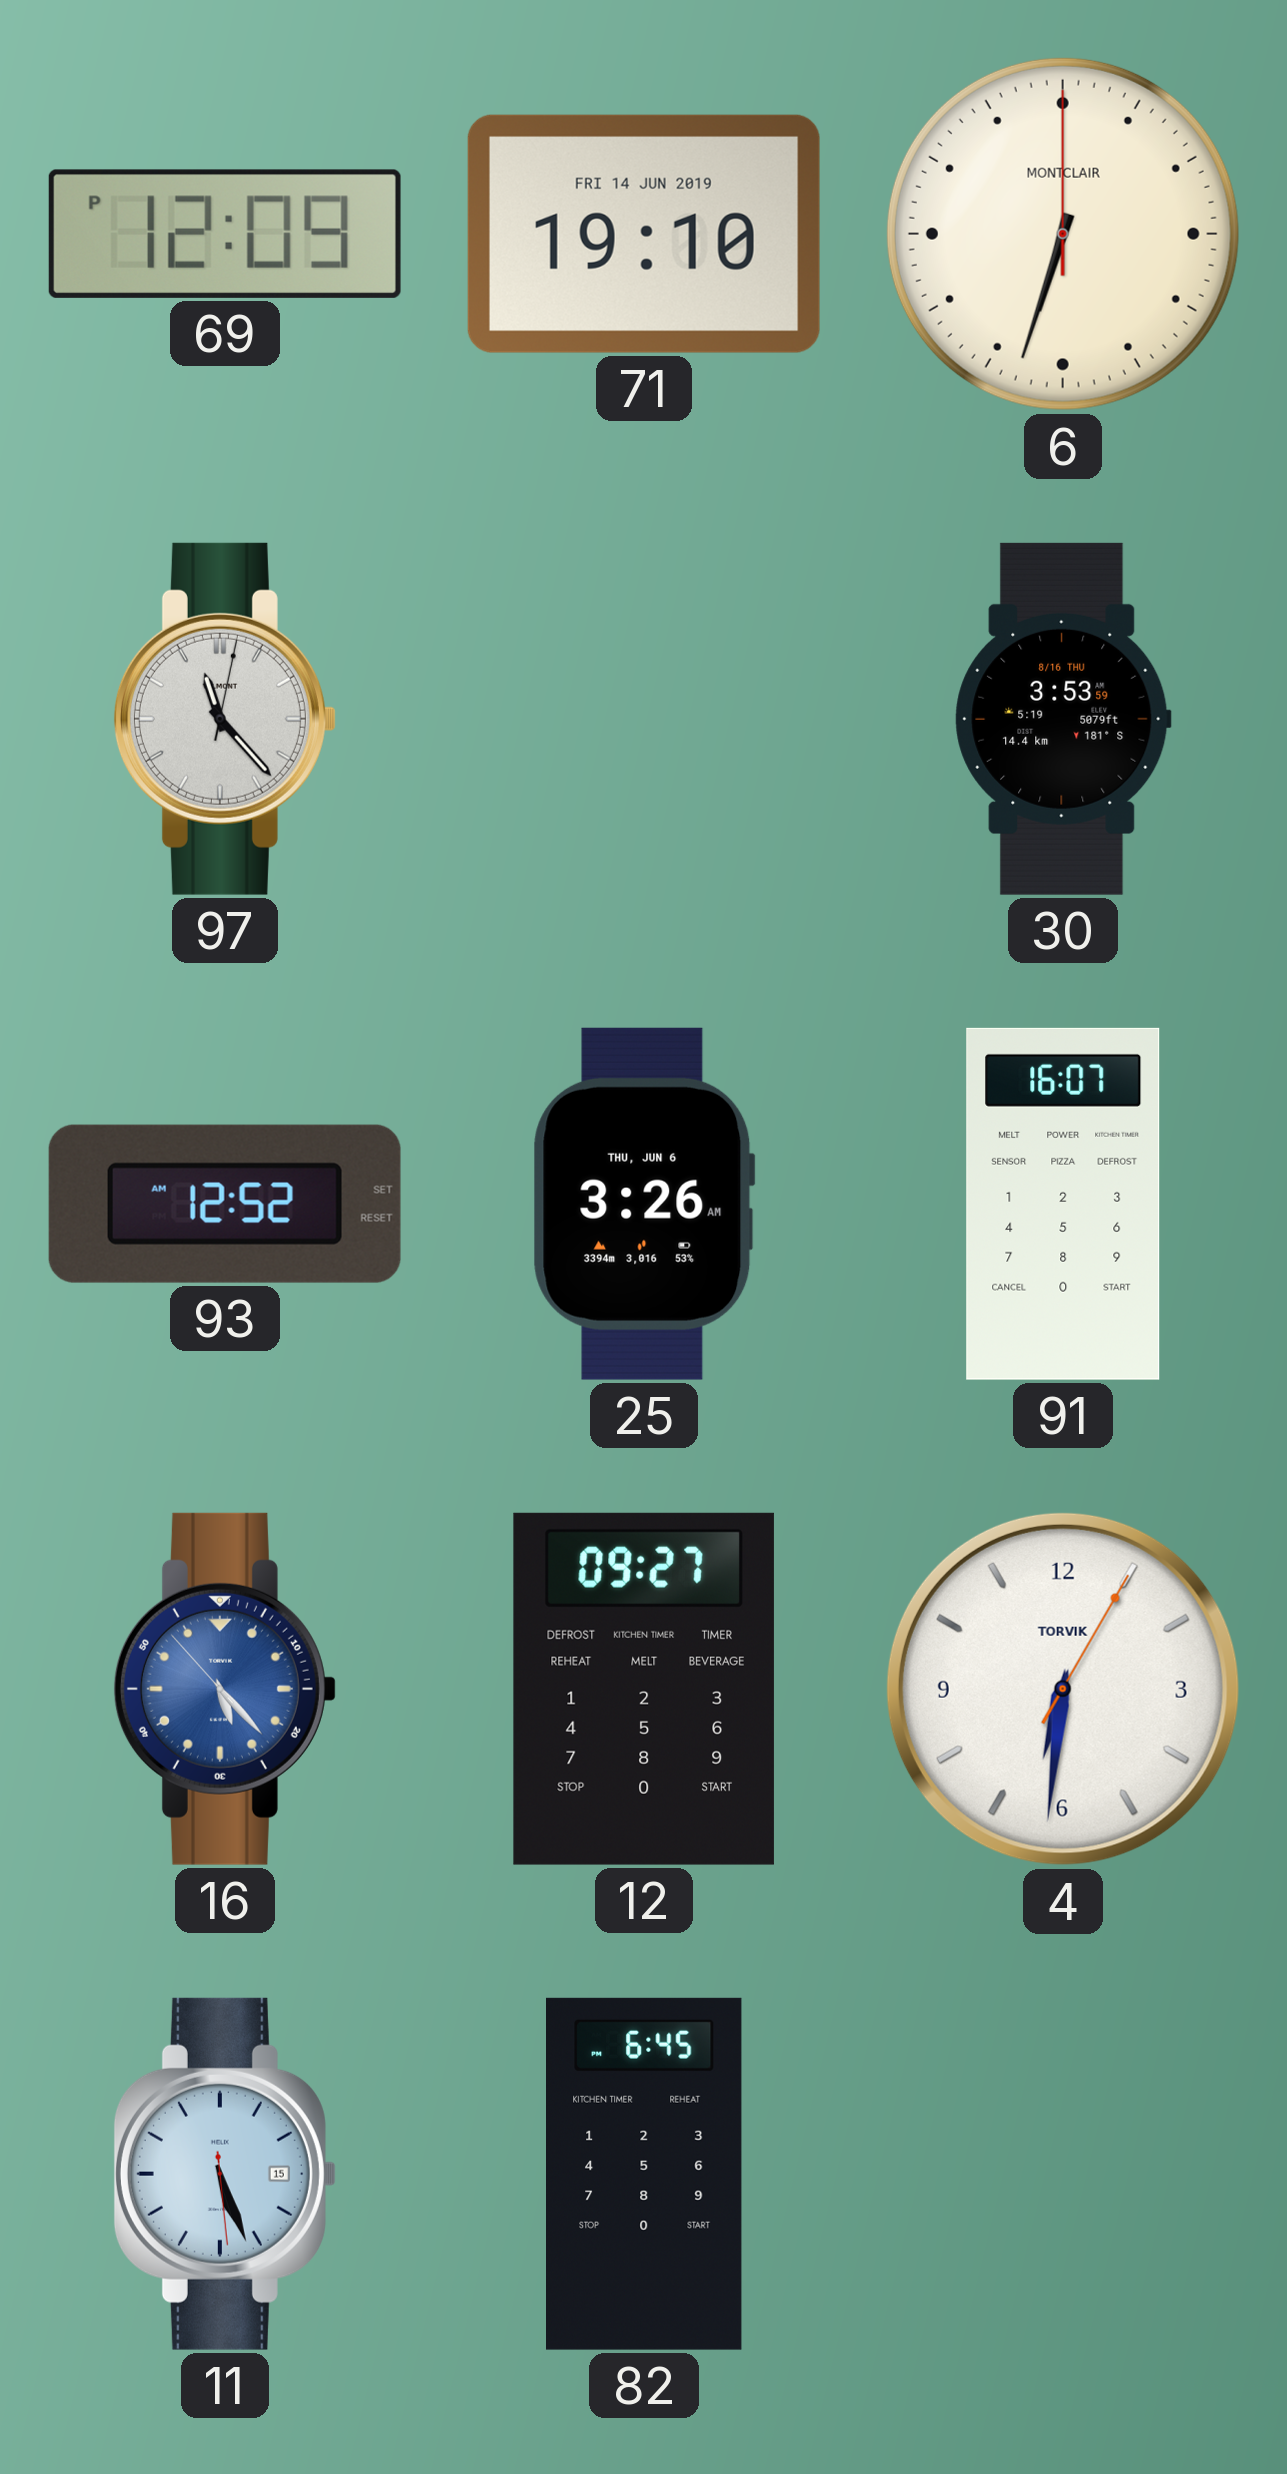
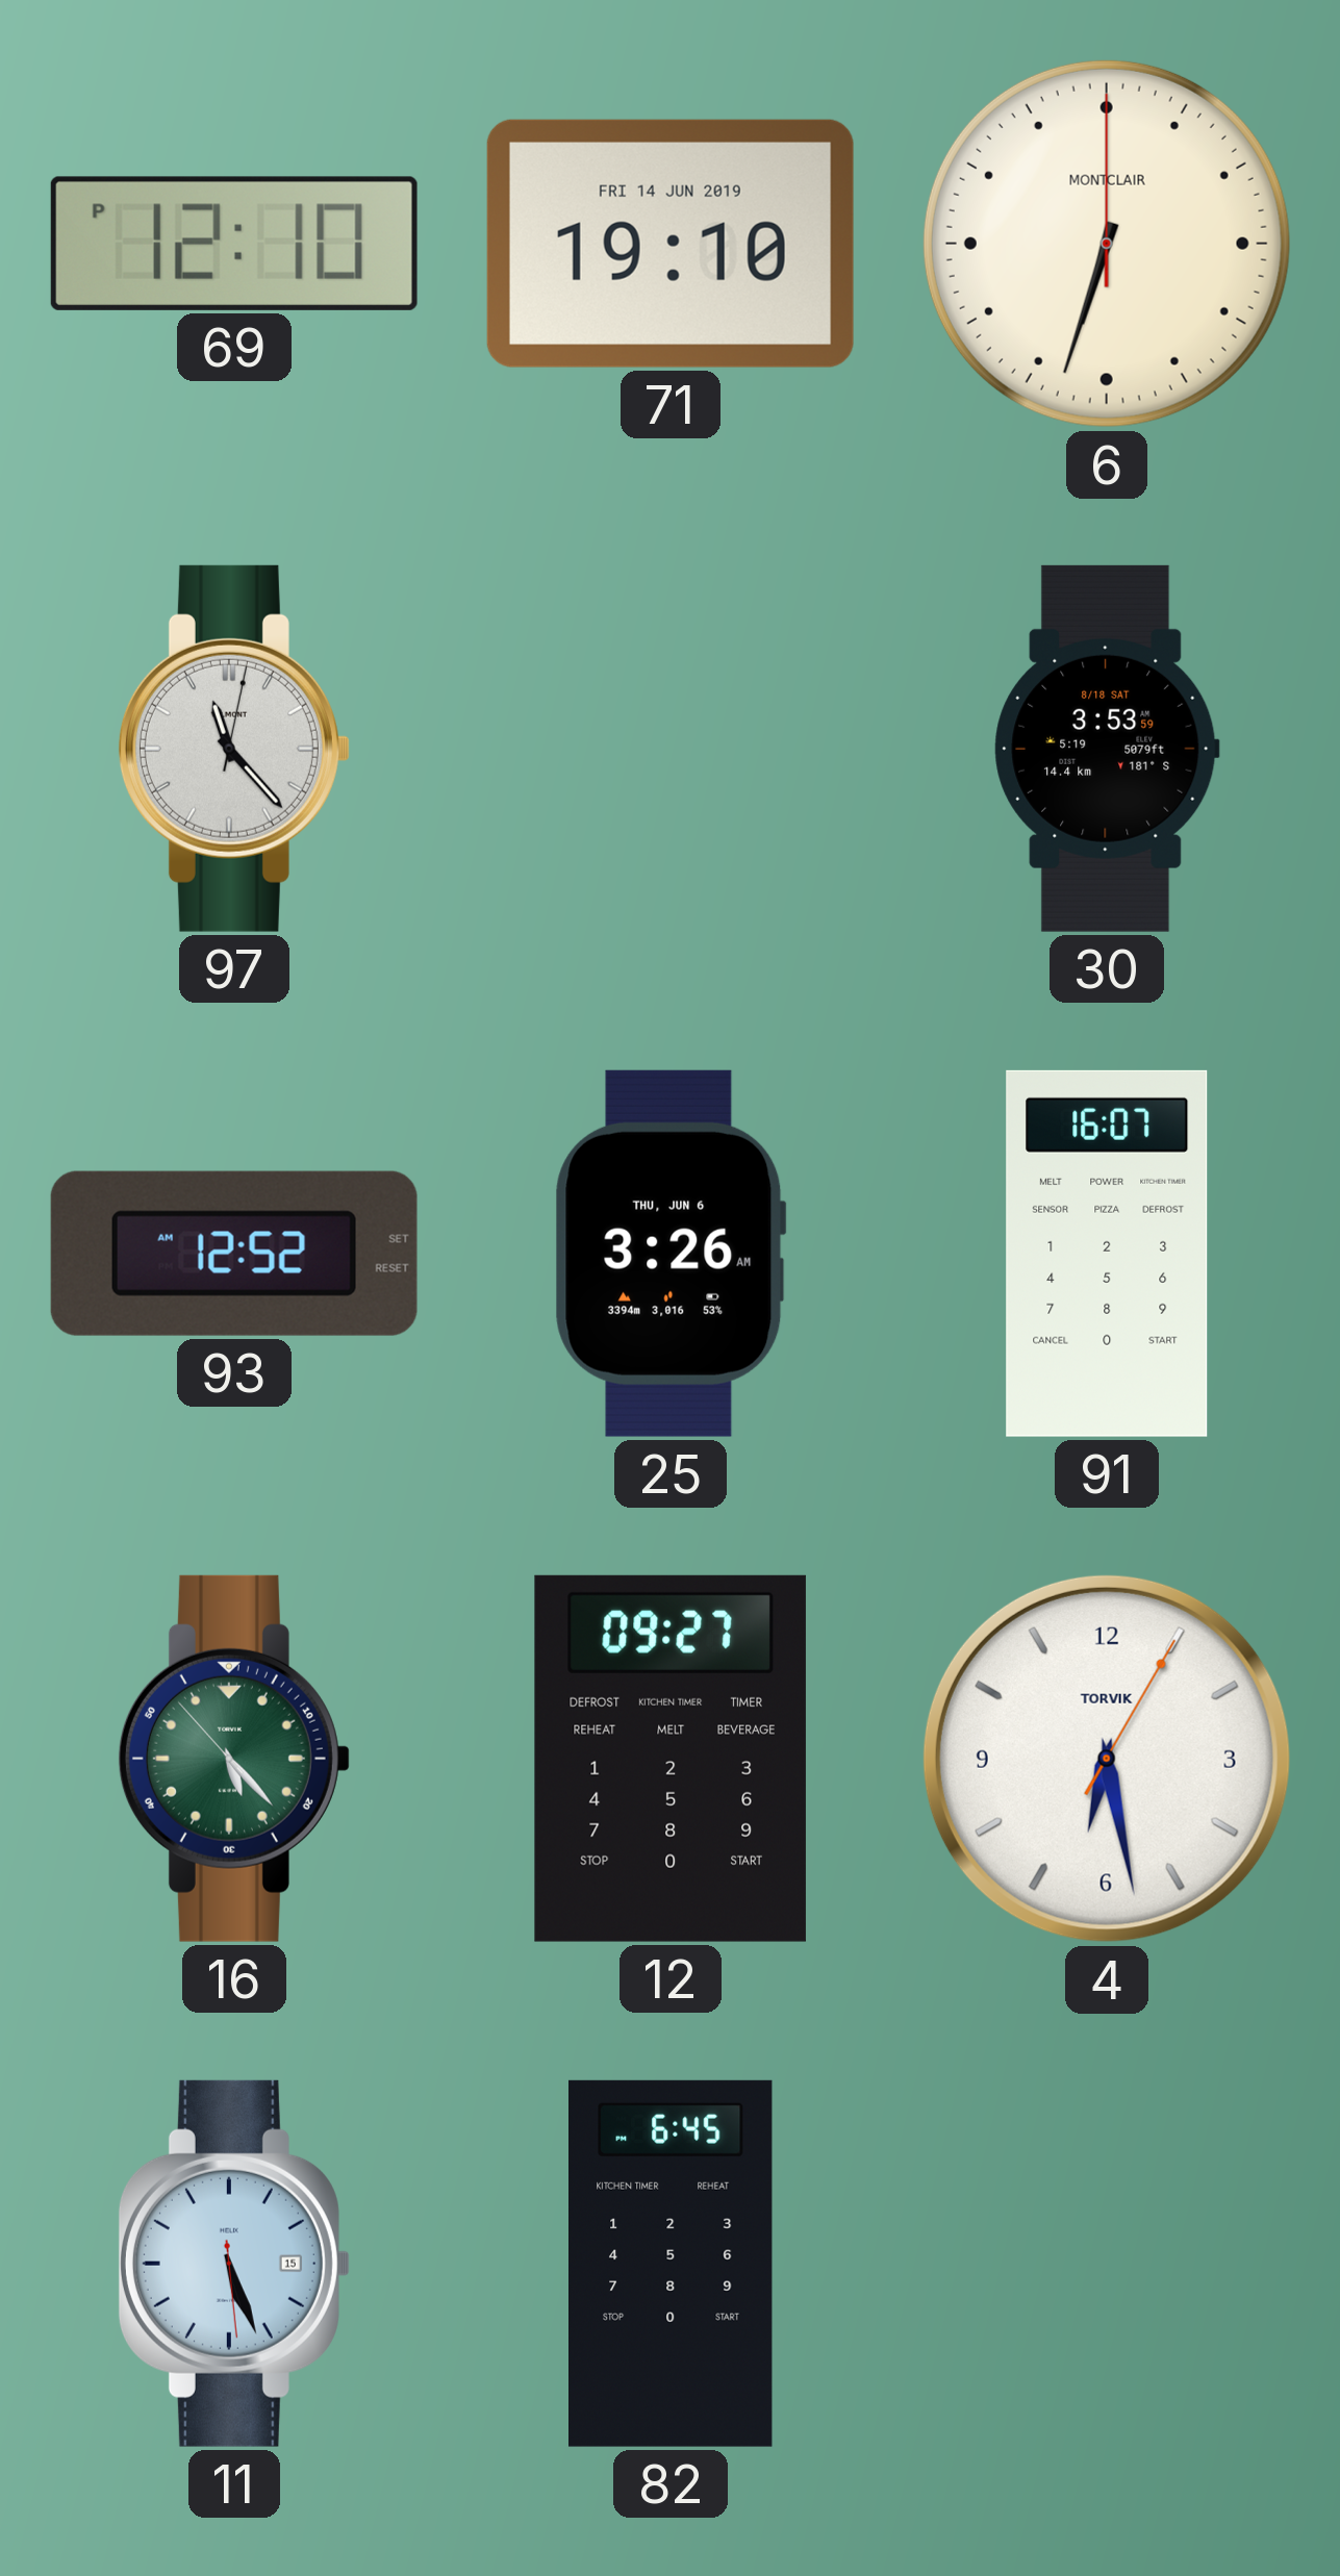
69: 12:09 -> 12:10
30 date: 8/16 THU -> 8/18 SAT
16 dial: blue -> green
4: 6:31 -> 6:28
